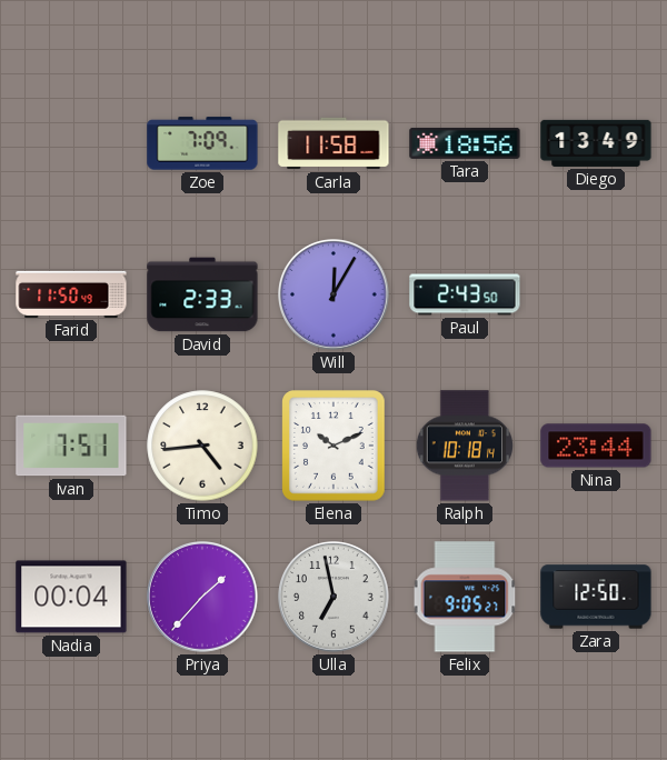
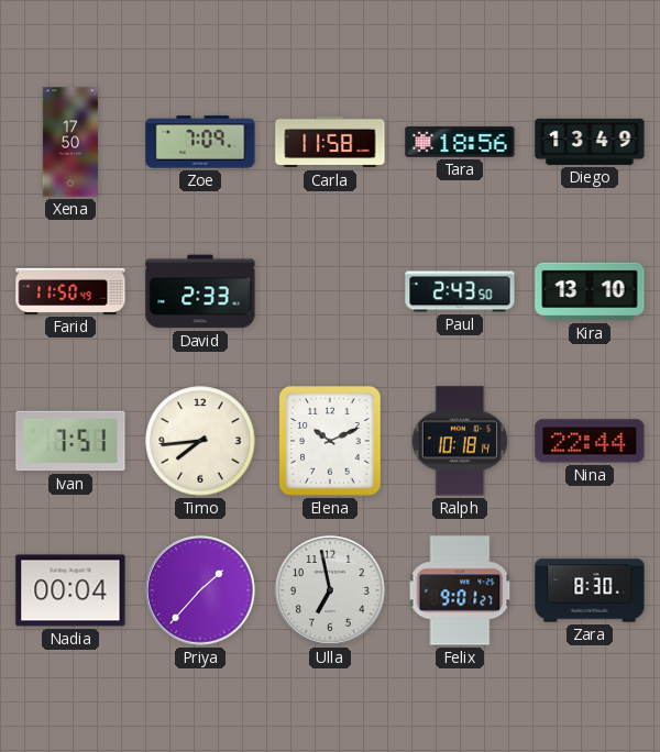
Xena: none -> 17:50
Will: 12:05 -> none
Kira: none -> 13:10
Timo: 4:44 -> 7:44
Nina: 23:44 -> 22:44
Felix: 9:05 -> 9:01
Zara: 12:50 -> 8:30
